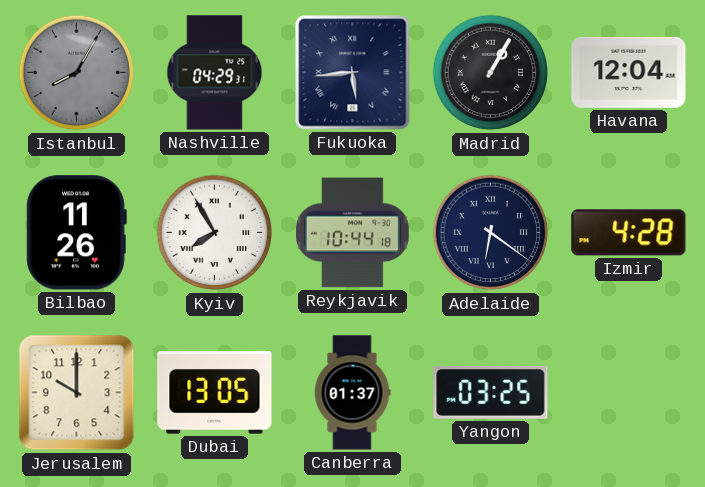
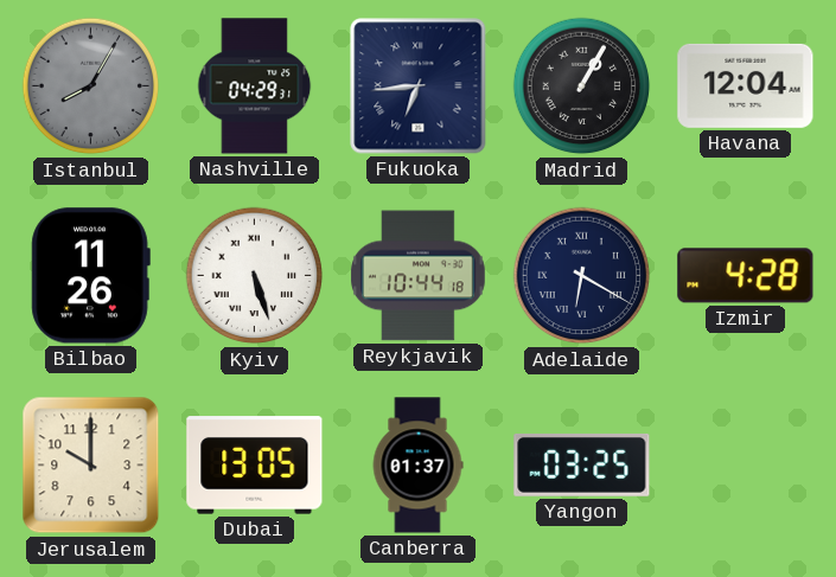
Fukuoka: 5:44 -> 6:44
Kyiv: 7:55 -> 5:27
Adelaide: 6:21 -> 6:20
